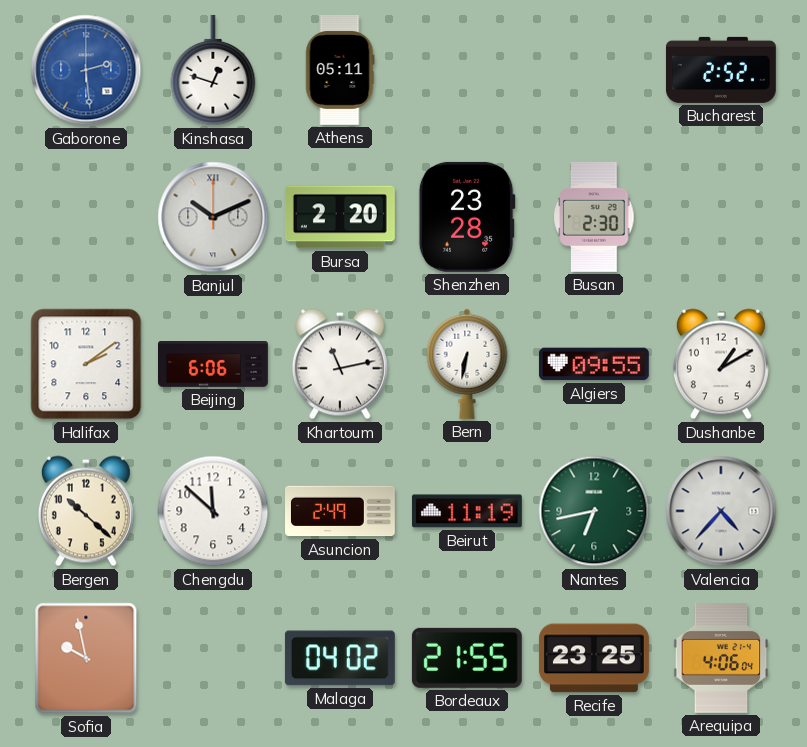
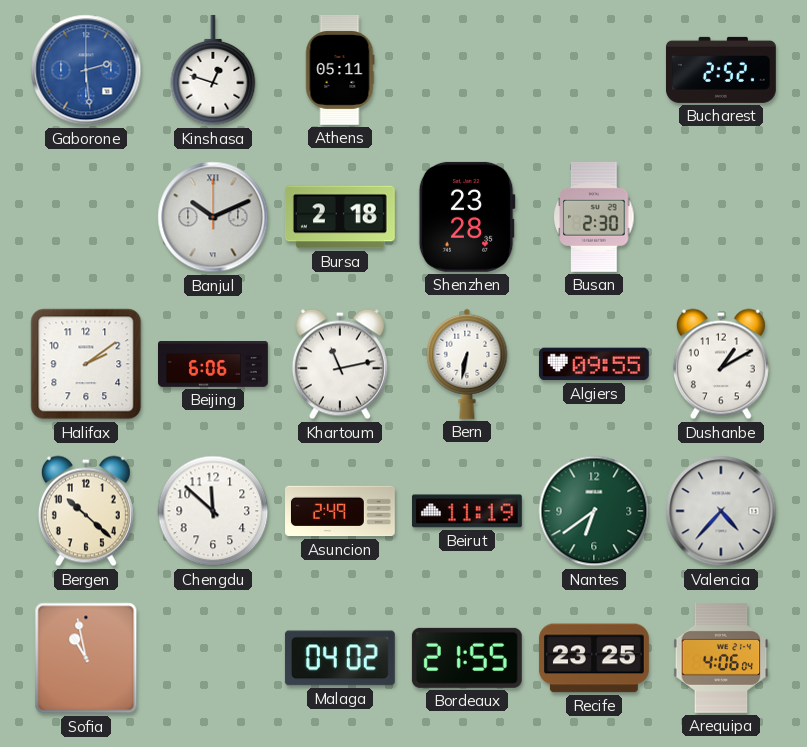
Bursa: 2:20 -> 2:18
Nantes: 6:43 -> 6:39
Sofia: 9:58 -> 10:58
